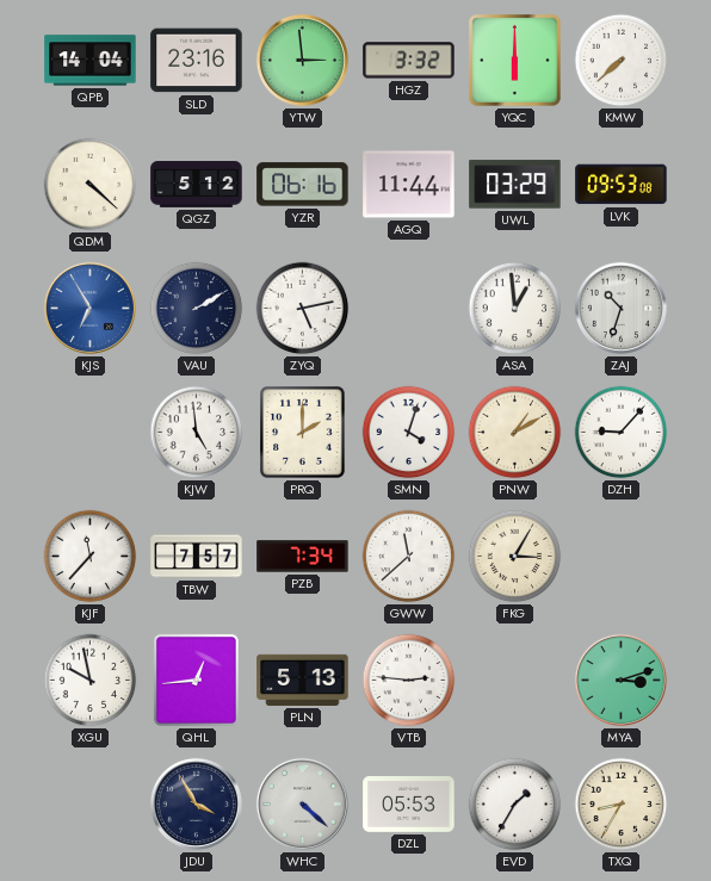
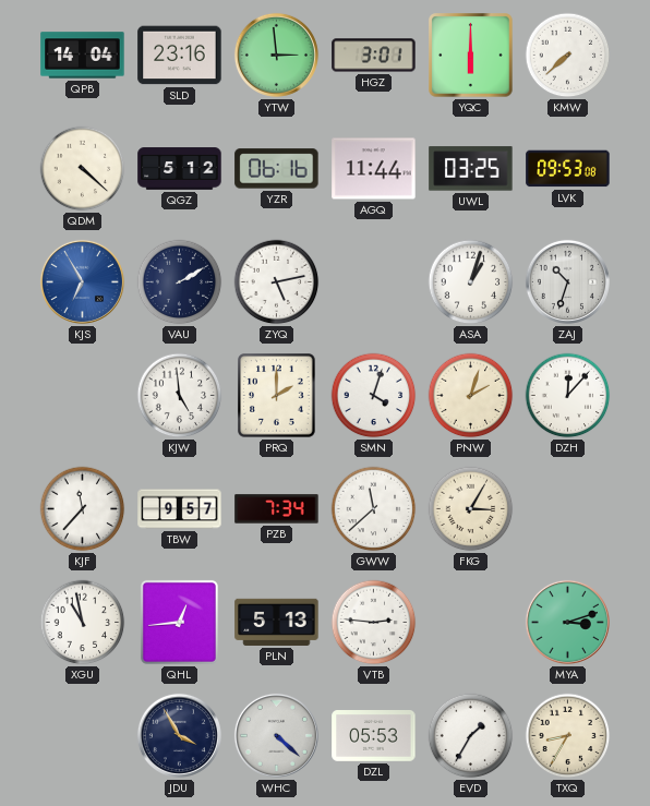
HGZ: 3:32 -> 3:01
UWL: 03:29 -> 03:25
ASA: 12:59 -> 1:03
PNW: 1:10 -> 2:03
DZH: 9:07 -> 12:07
TBW: 7:57 -> 9:57
XGU: 9:58 -> 10:58
